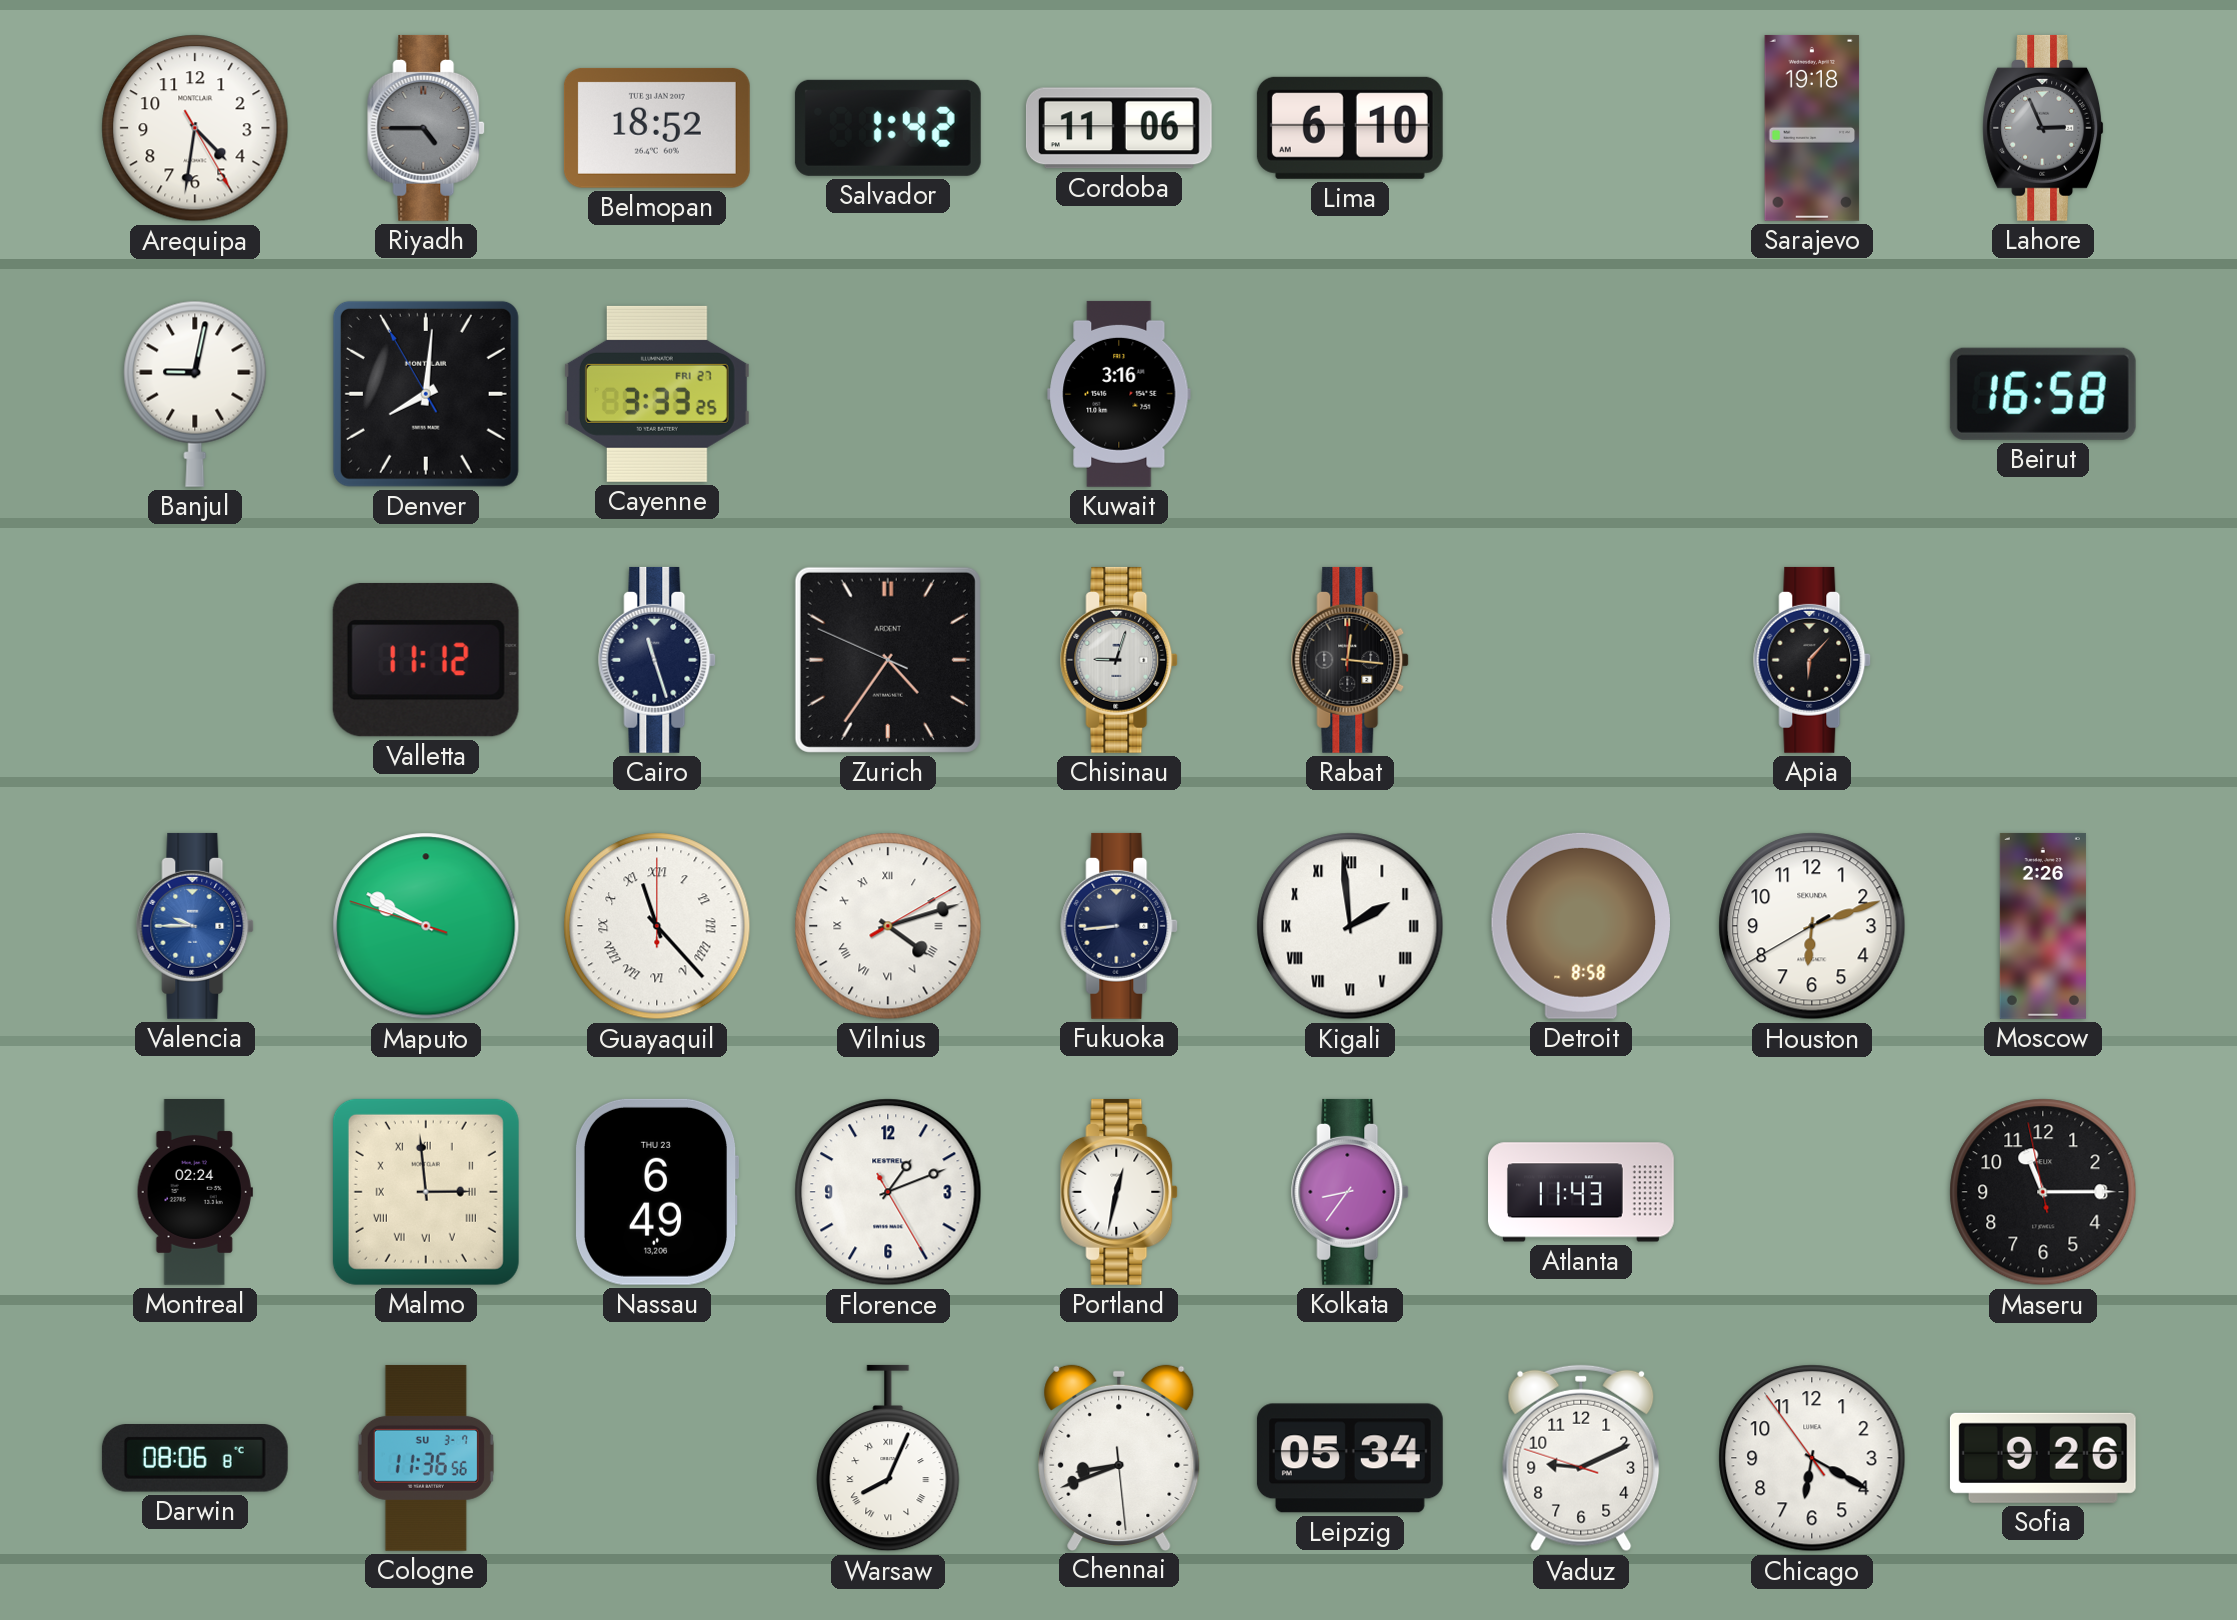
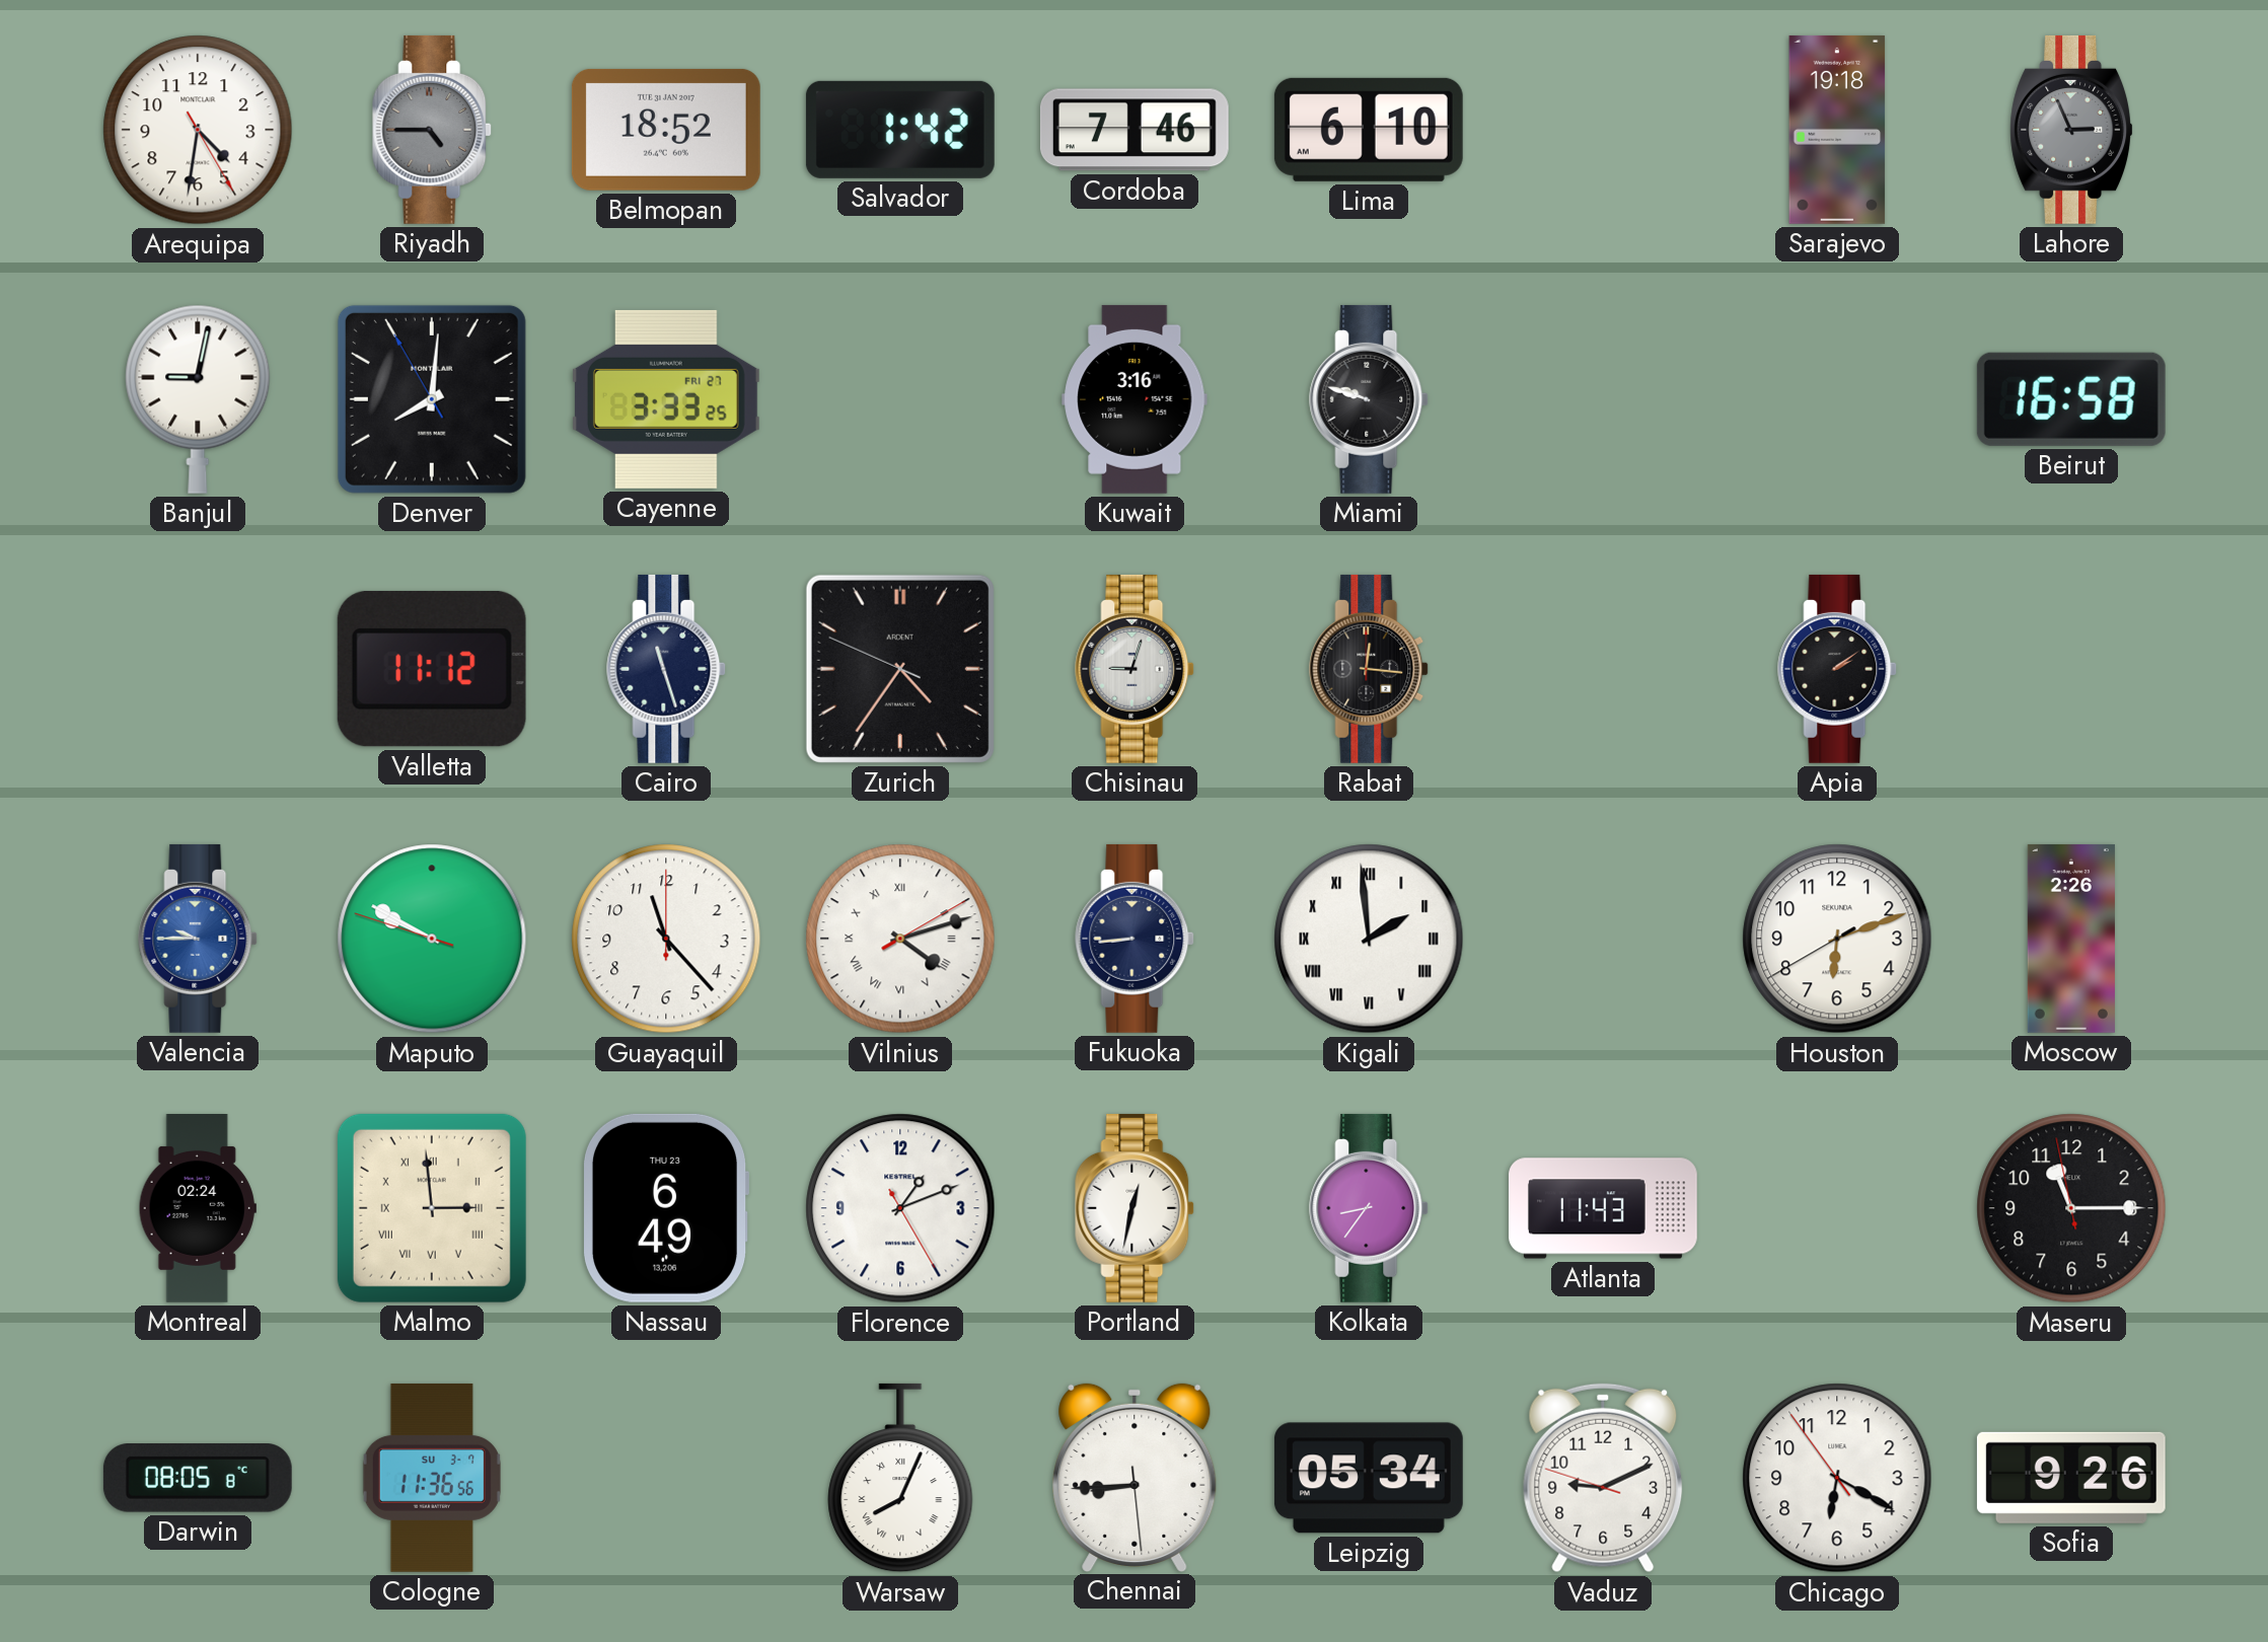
Cordoba: 11:06 -> 7:46
Miami: none -> 9:48
Apia: 6:07 -> 2:09
Guayaquil numerals: Roman -> Arabic
Detroit: 8:58 -> none
Darwin: 08:06 -> 08:05
Chennai: 8:41 -> 8:44
